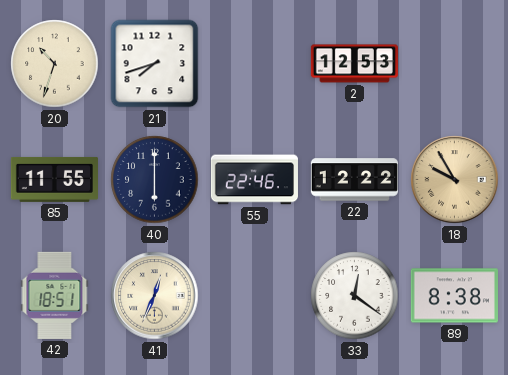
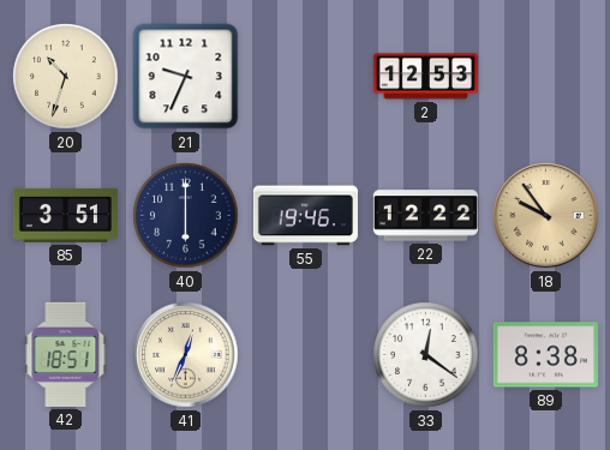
21: 7:42 -> 9:34
85: 11:55 -> 3:51
55: 22:46 -> 19:46
18: 9:55 -> 9:54
